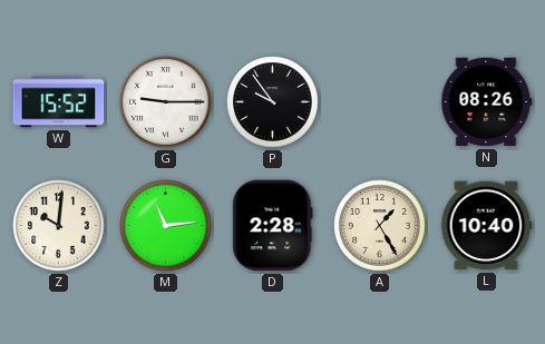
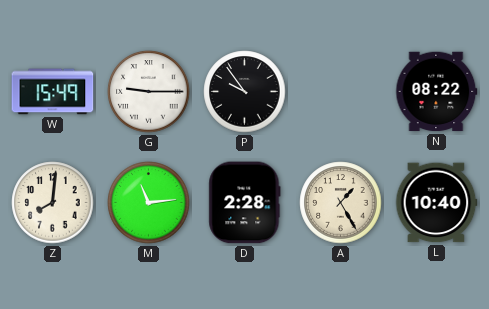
W: 15:52 -> 15:49
N: 08:26 -> 08:22
Z: 10:01 -> 8:01
